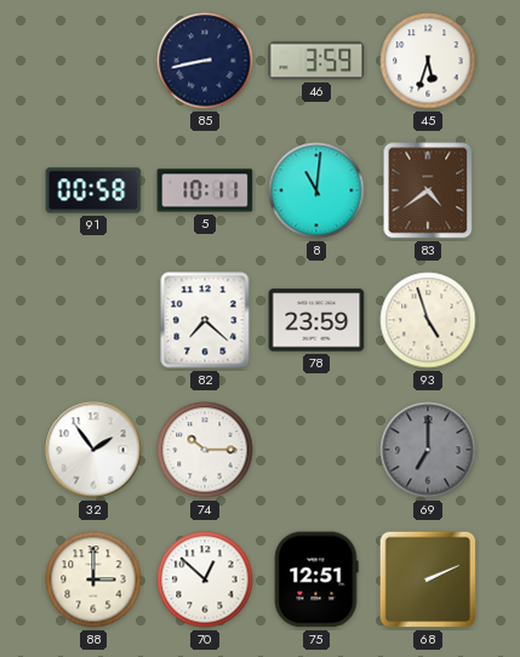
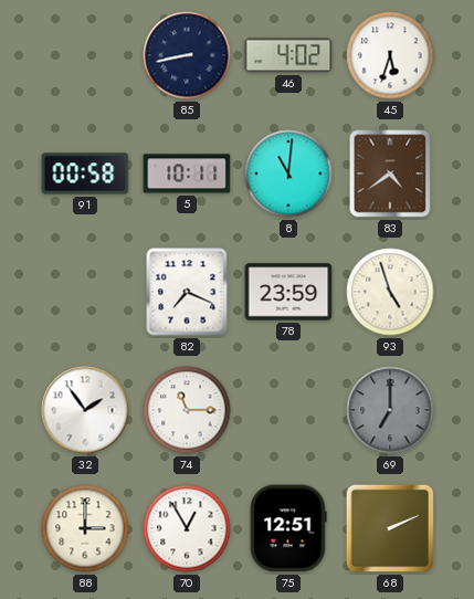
46: 3:59 -> 4:02
82: 7:22 -> 7:19
74: 10:15 -> 11:15
70: 12:52 -> 12:55
